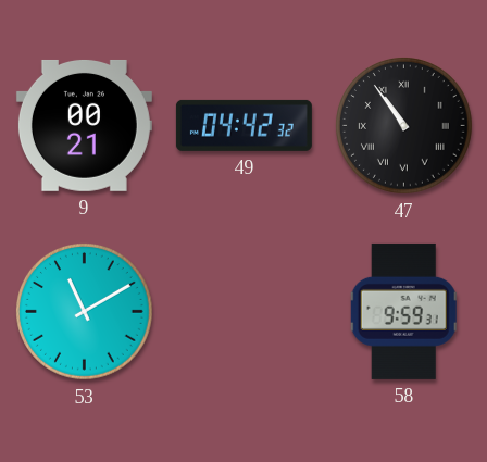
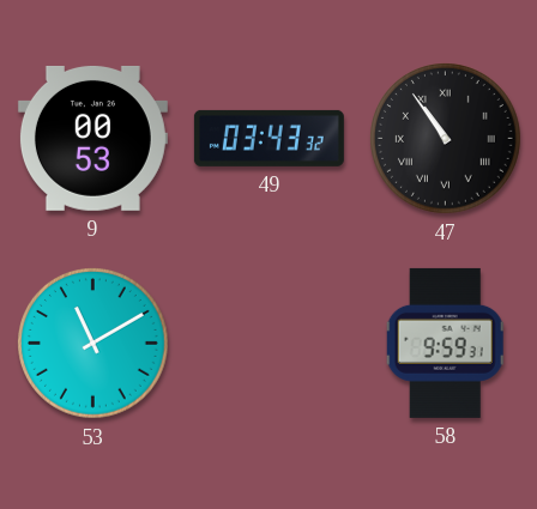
9: 00:21 -> 00:53
49: 04:42 -> 03:43
